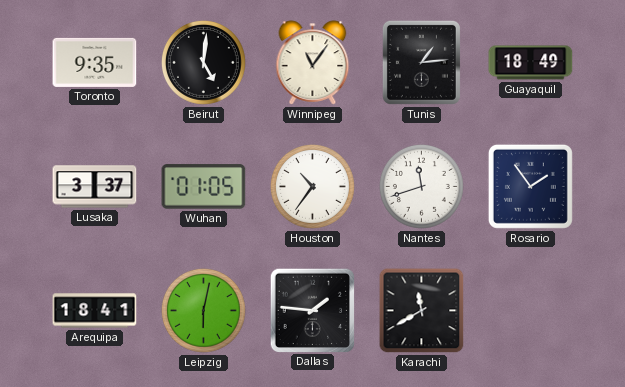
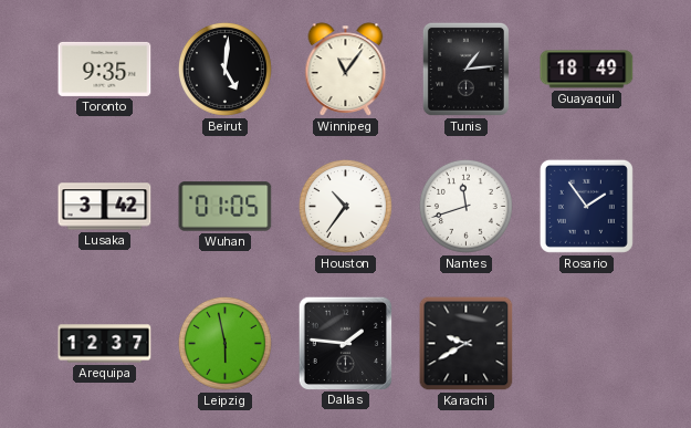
Lusaka: 3:37 -> 3:42
Arequipa: 18:41 -> 12:37
Leipzig: 6:02 -> 5:58
Karachi: 11:40 -> 9:40
